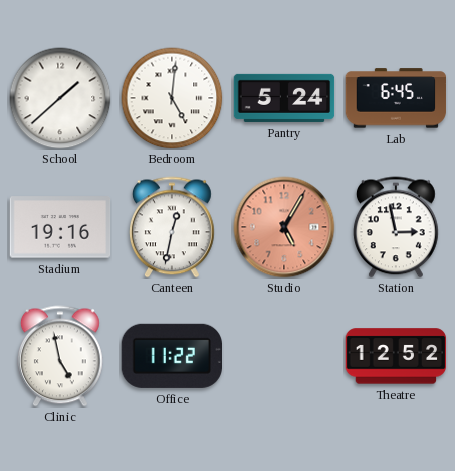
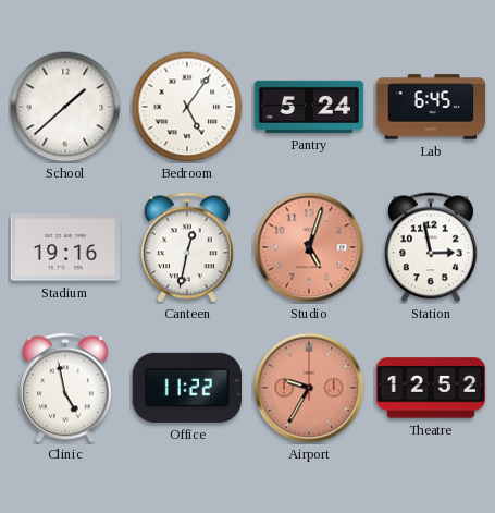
Bedroom: 5:01 -> 5:06
Studio: 5:05 -> 5:03
Airport: none -> 9:35
